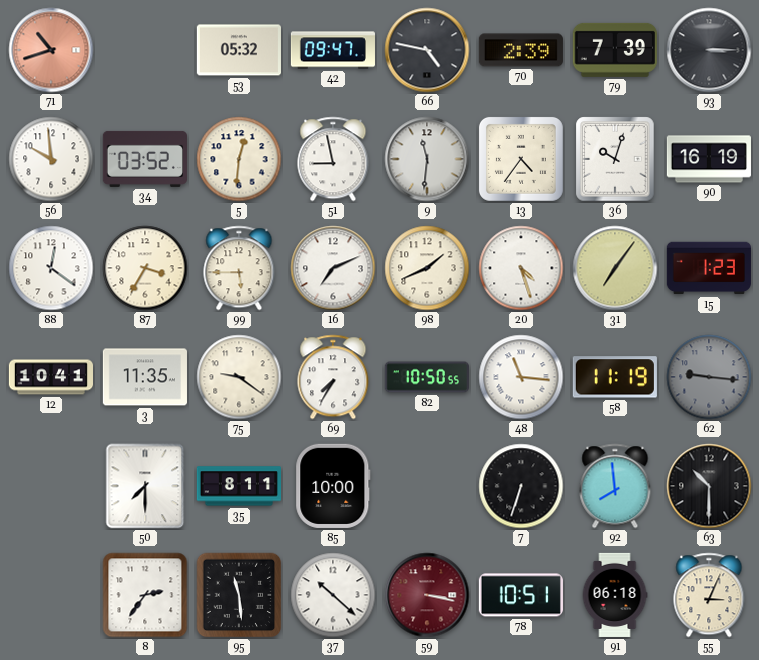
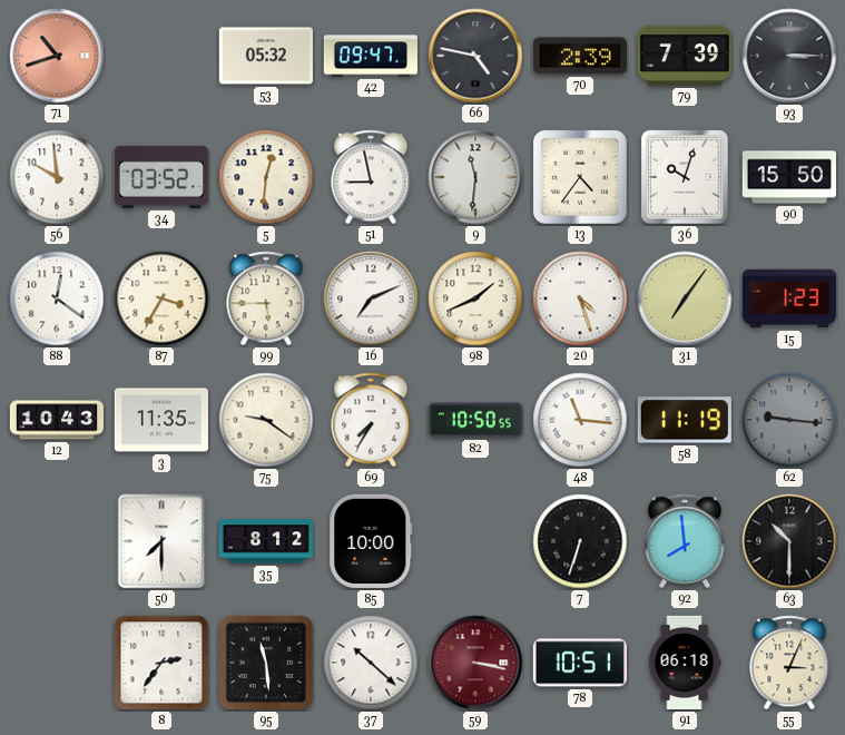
90: 16:19 -> 15:50
12: 10:41 -> 10:43
35: 8:11 -> 8:12
